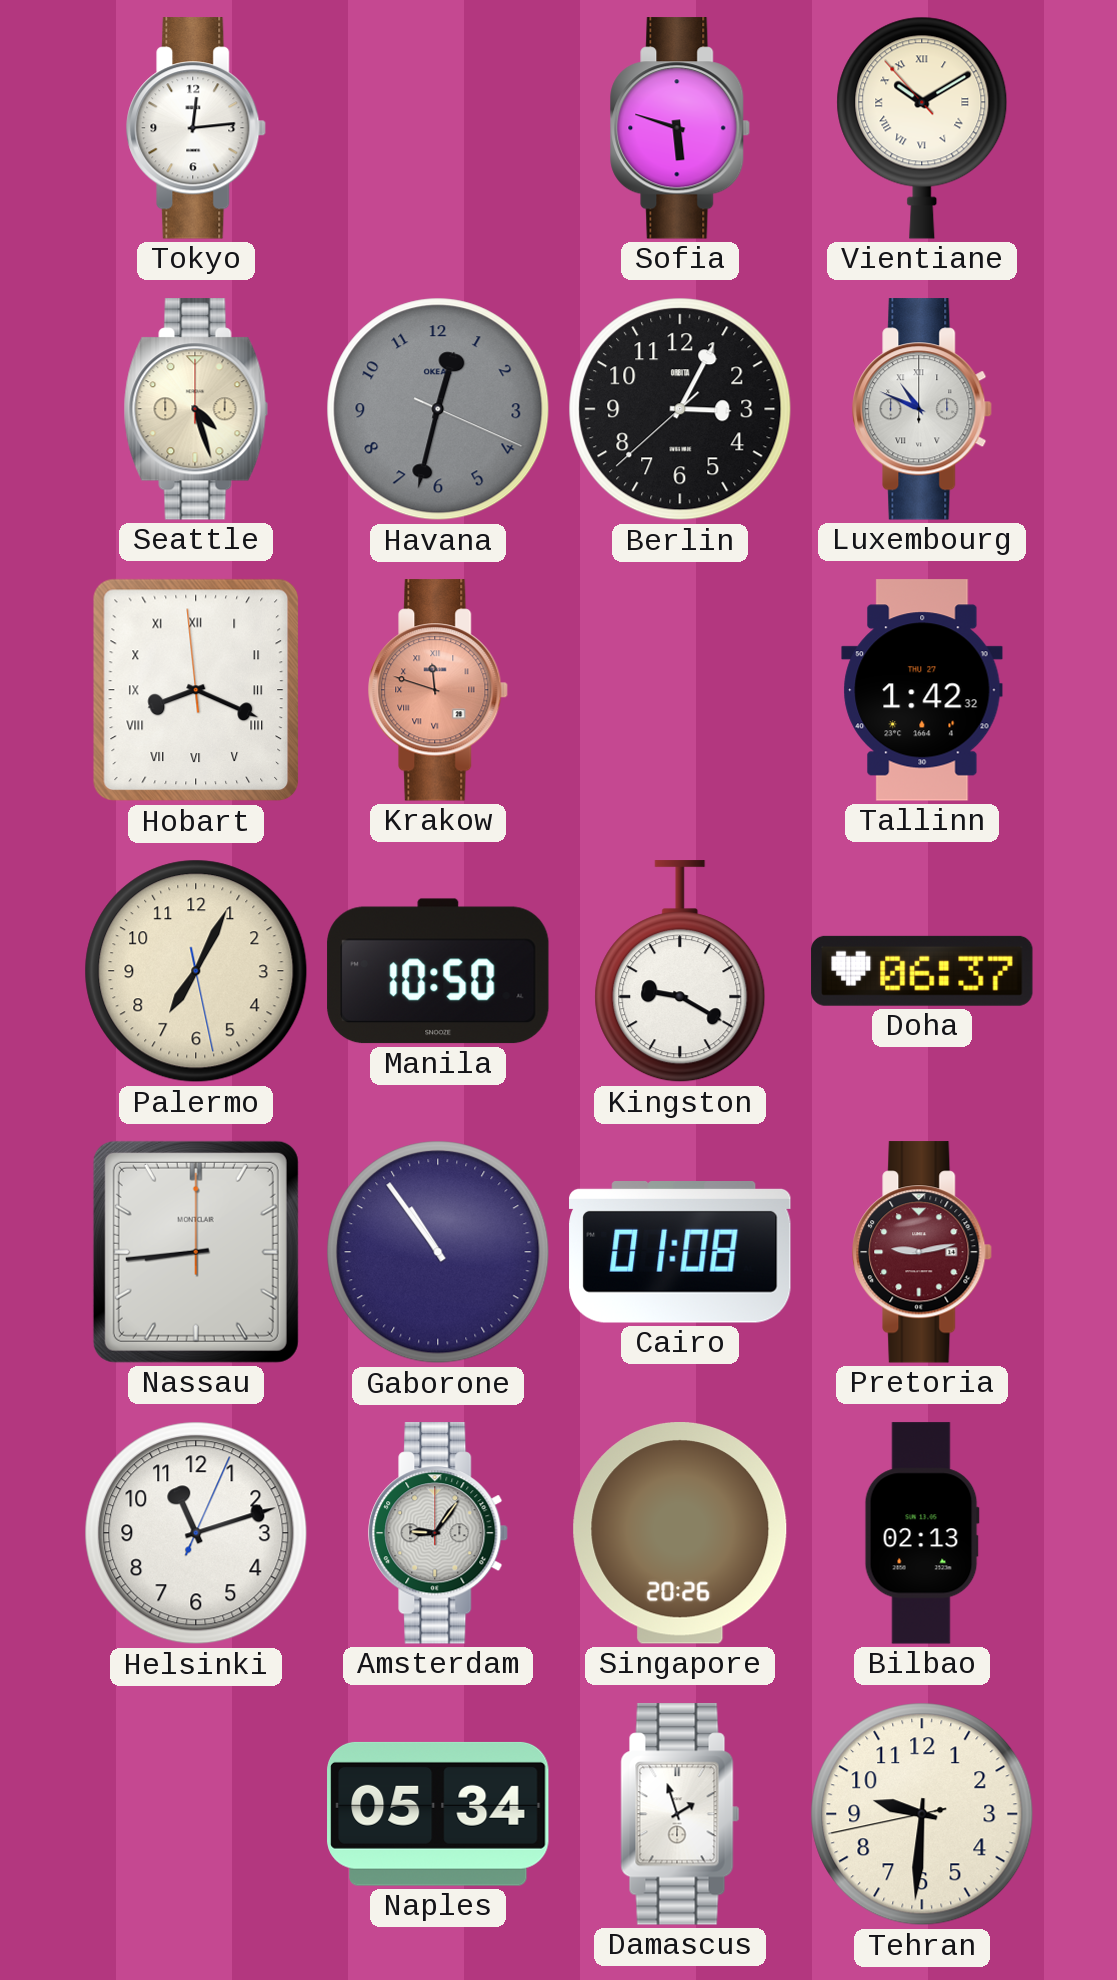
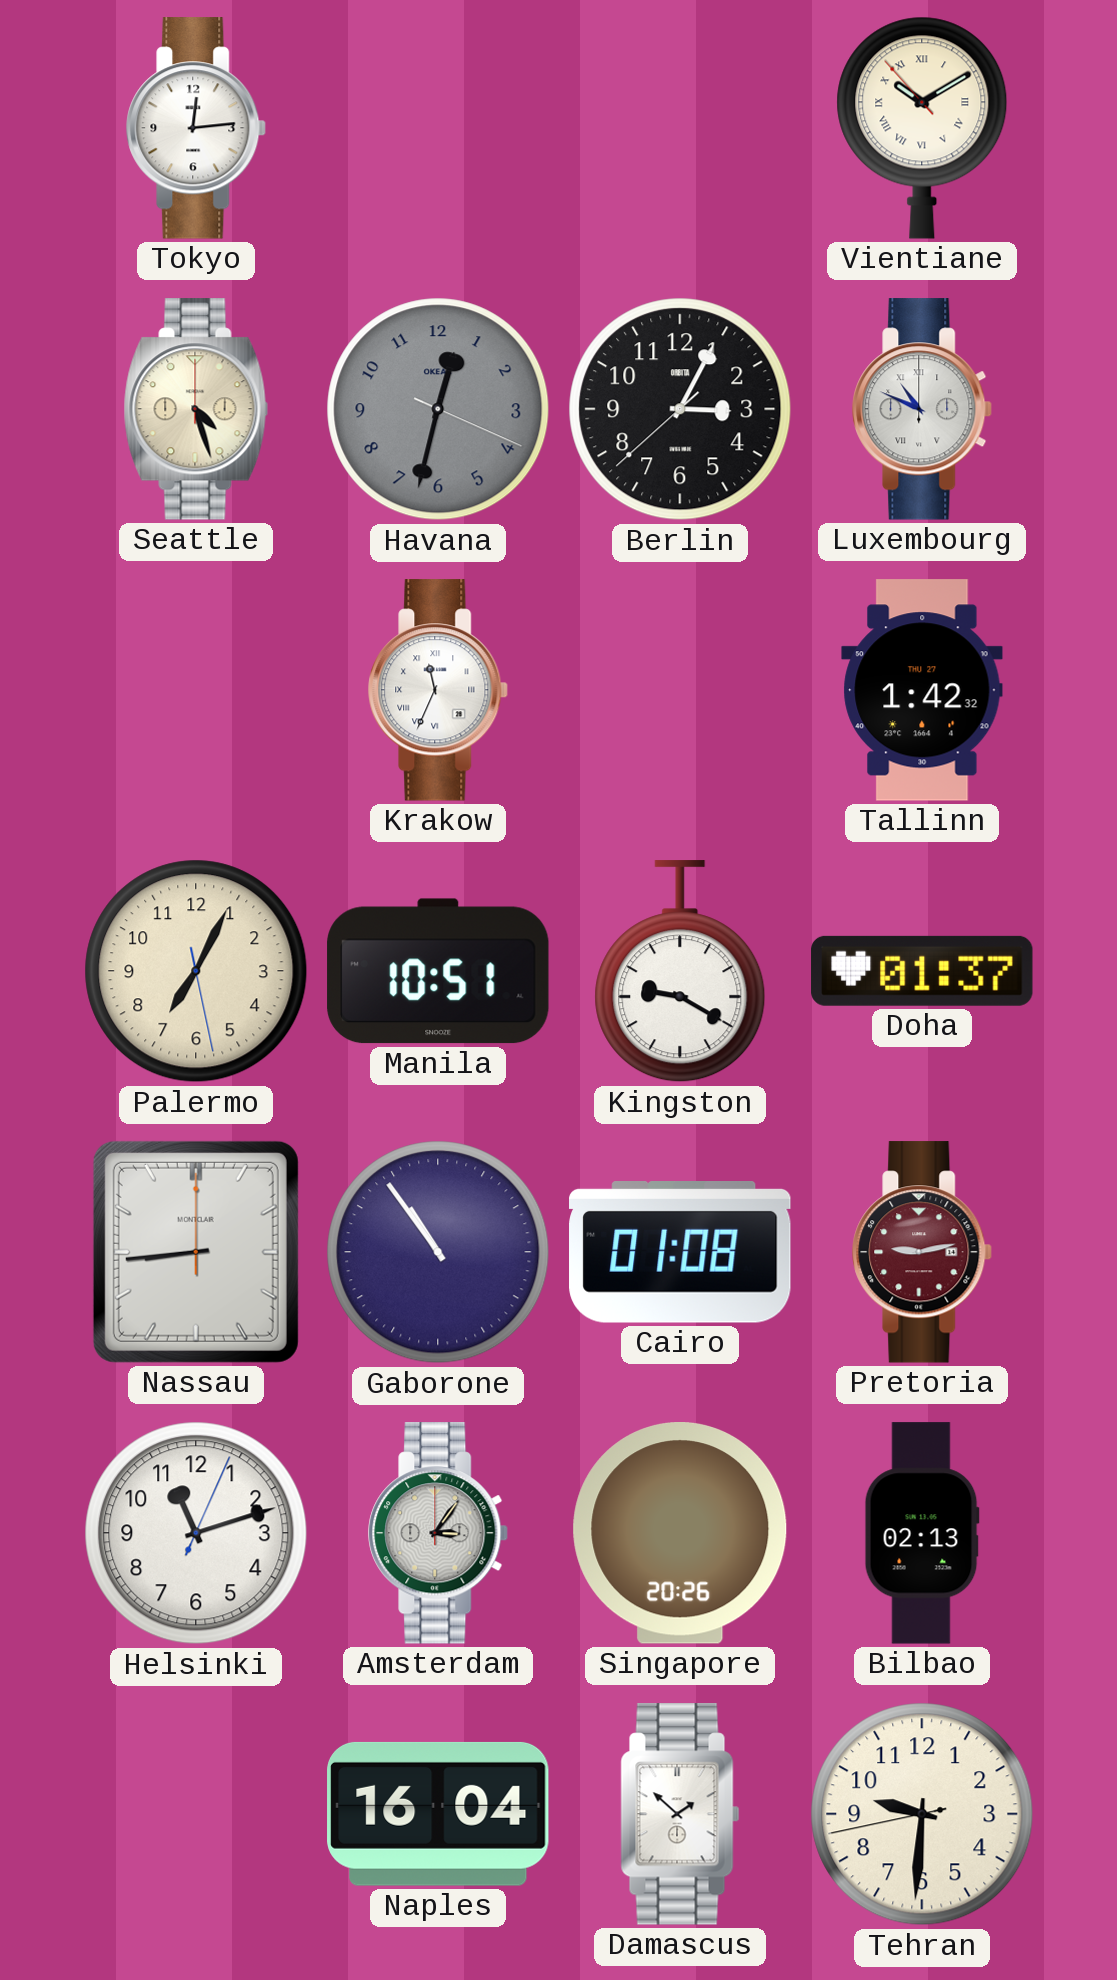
Sofia: 5:48 -> none
Hobart: 8:18 -> none
Krakow: 11:48 -> 11:34
Krakow dial: salmon -> white
Manila: 10:50 -> 10:51
Doha: 06:37 -> 01:37
Amsterdam: 9:06 -> 3:06
Naples: 05:34 -> 16:04
Damascus: 1:57 -> 1:52
